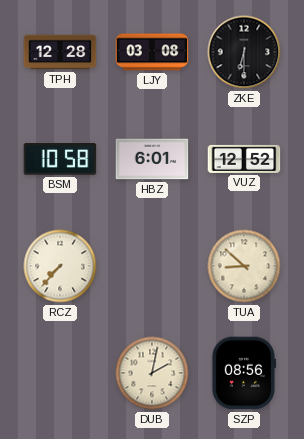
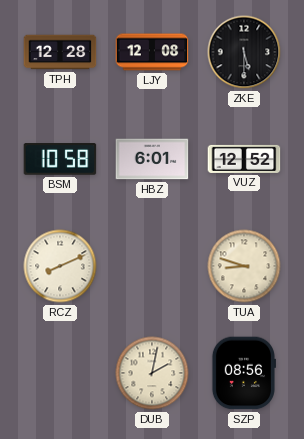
LJY: 03:08 -> 12:08
ZKE: 6:30 -> 5:30
RCZ: 7:37 -> 8:11
TUA: 8:52 -> 8:48
